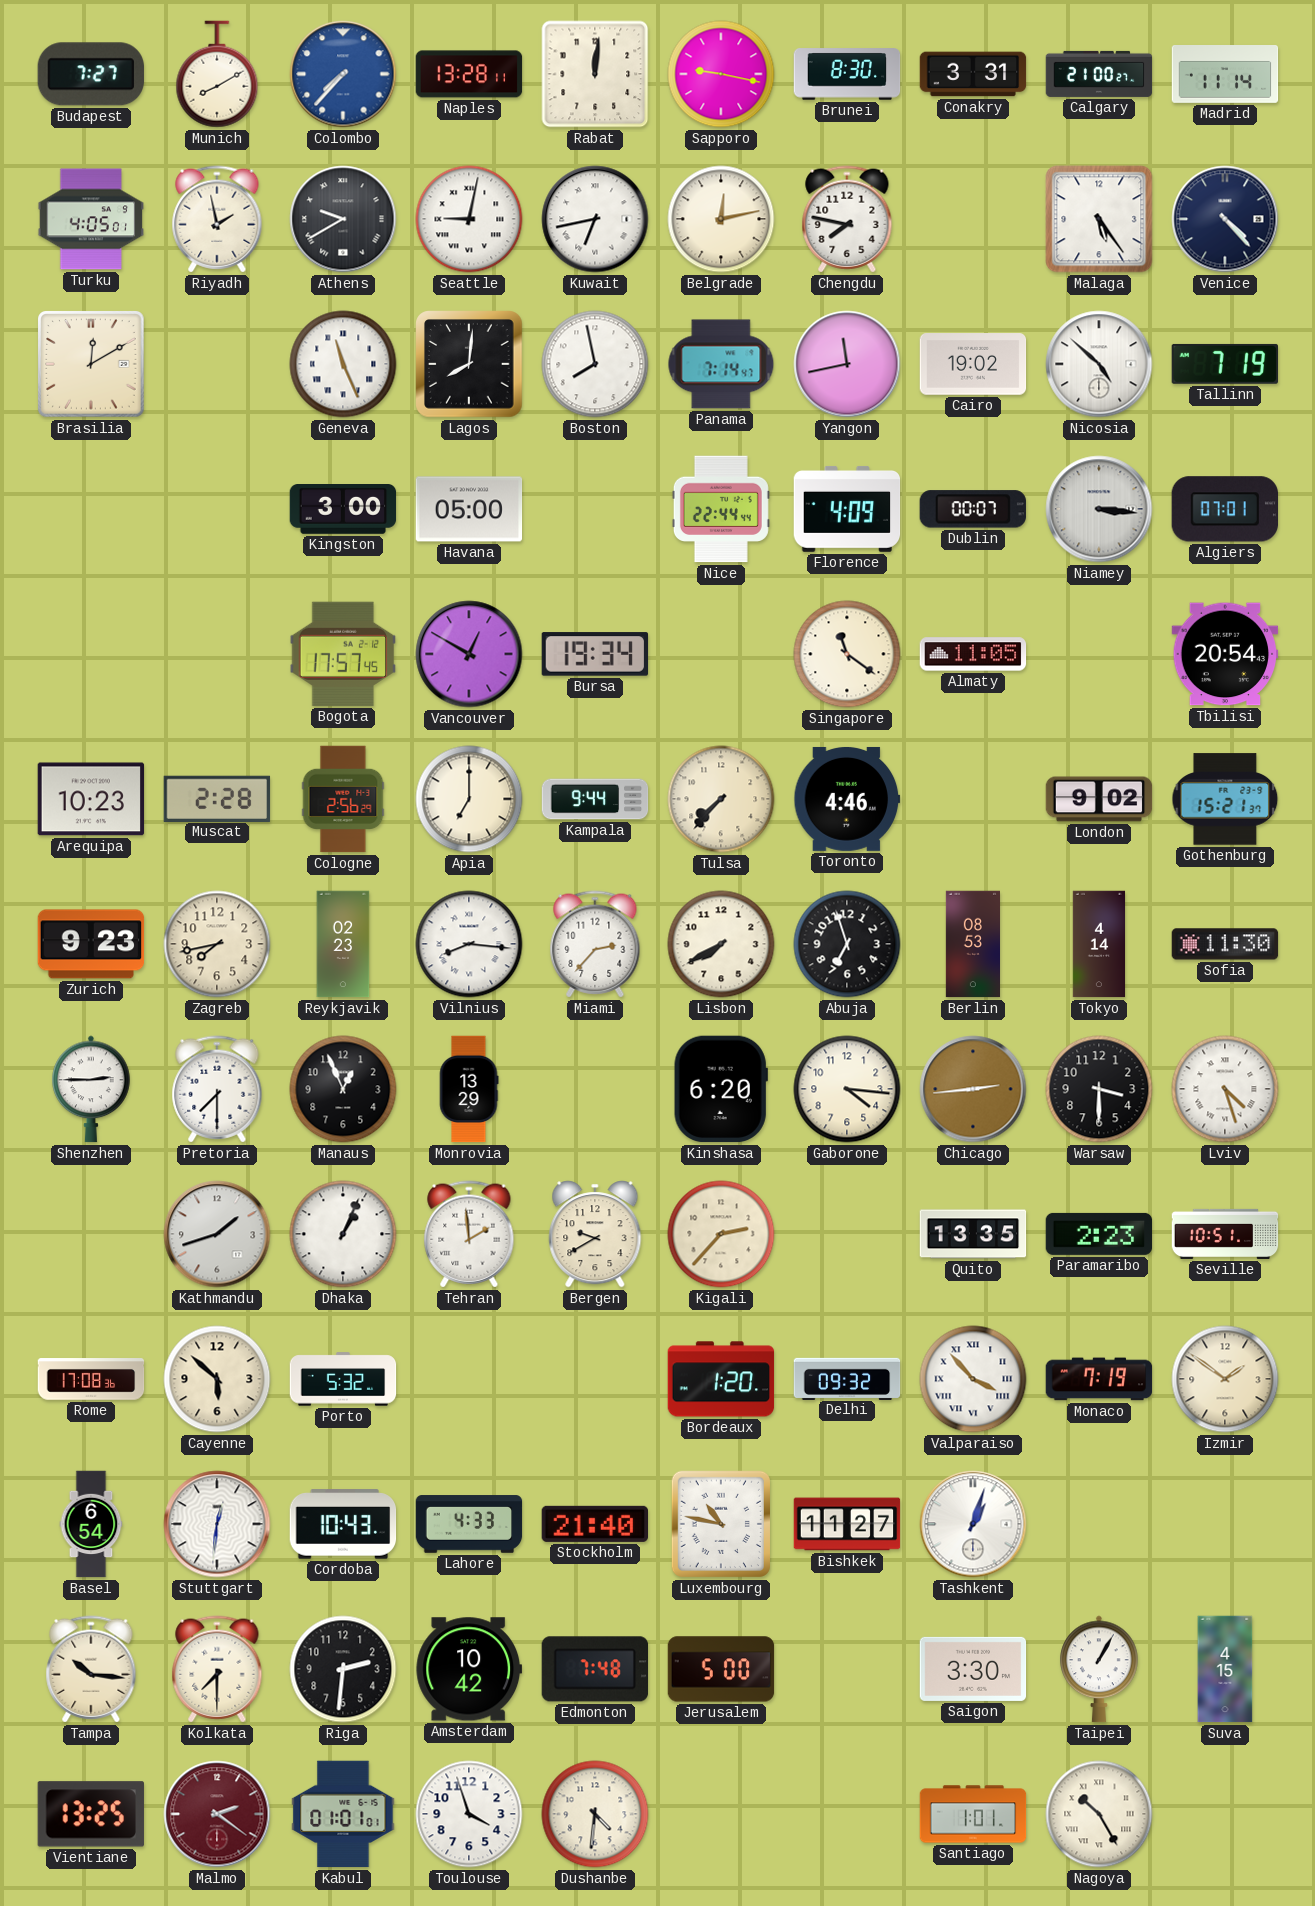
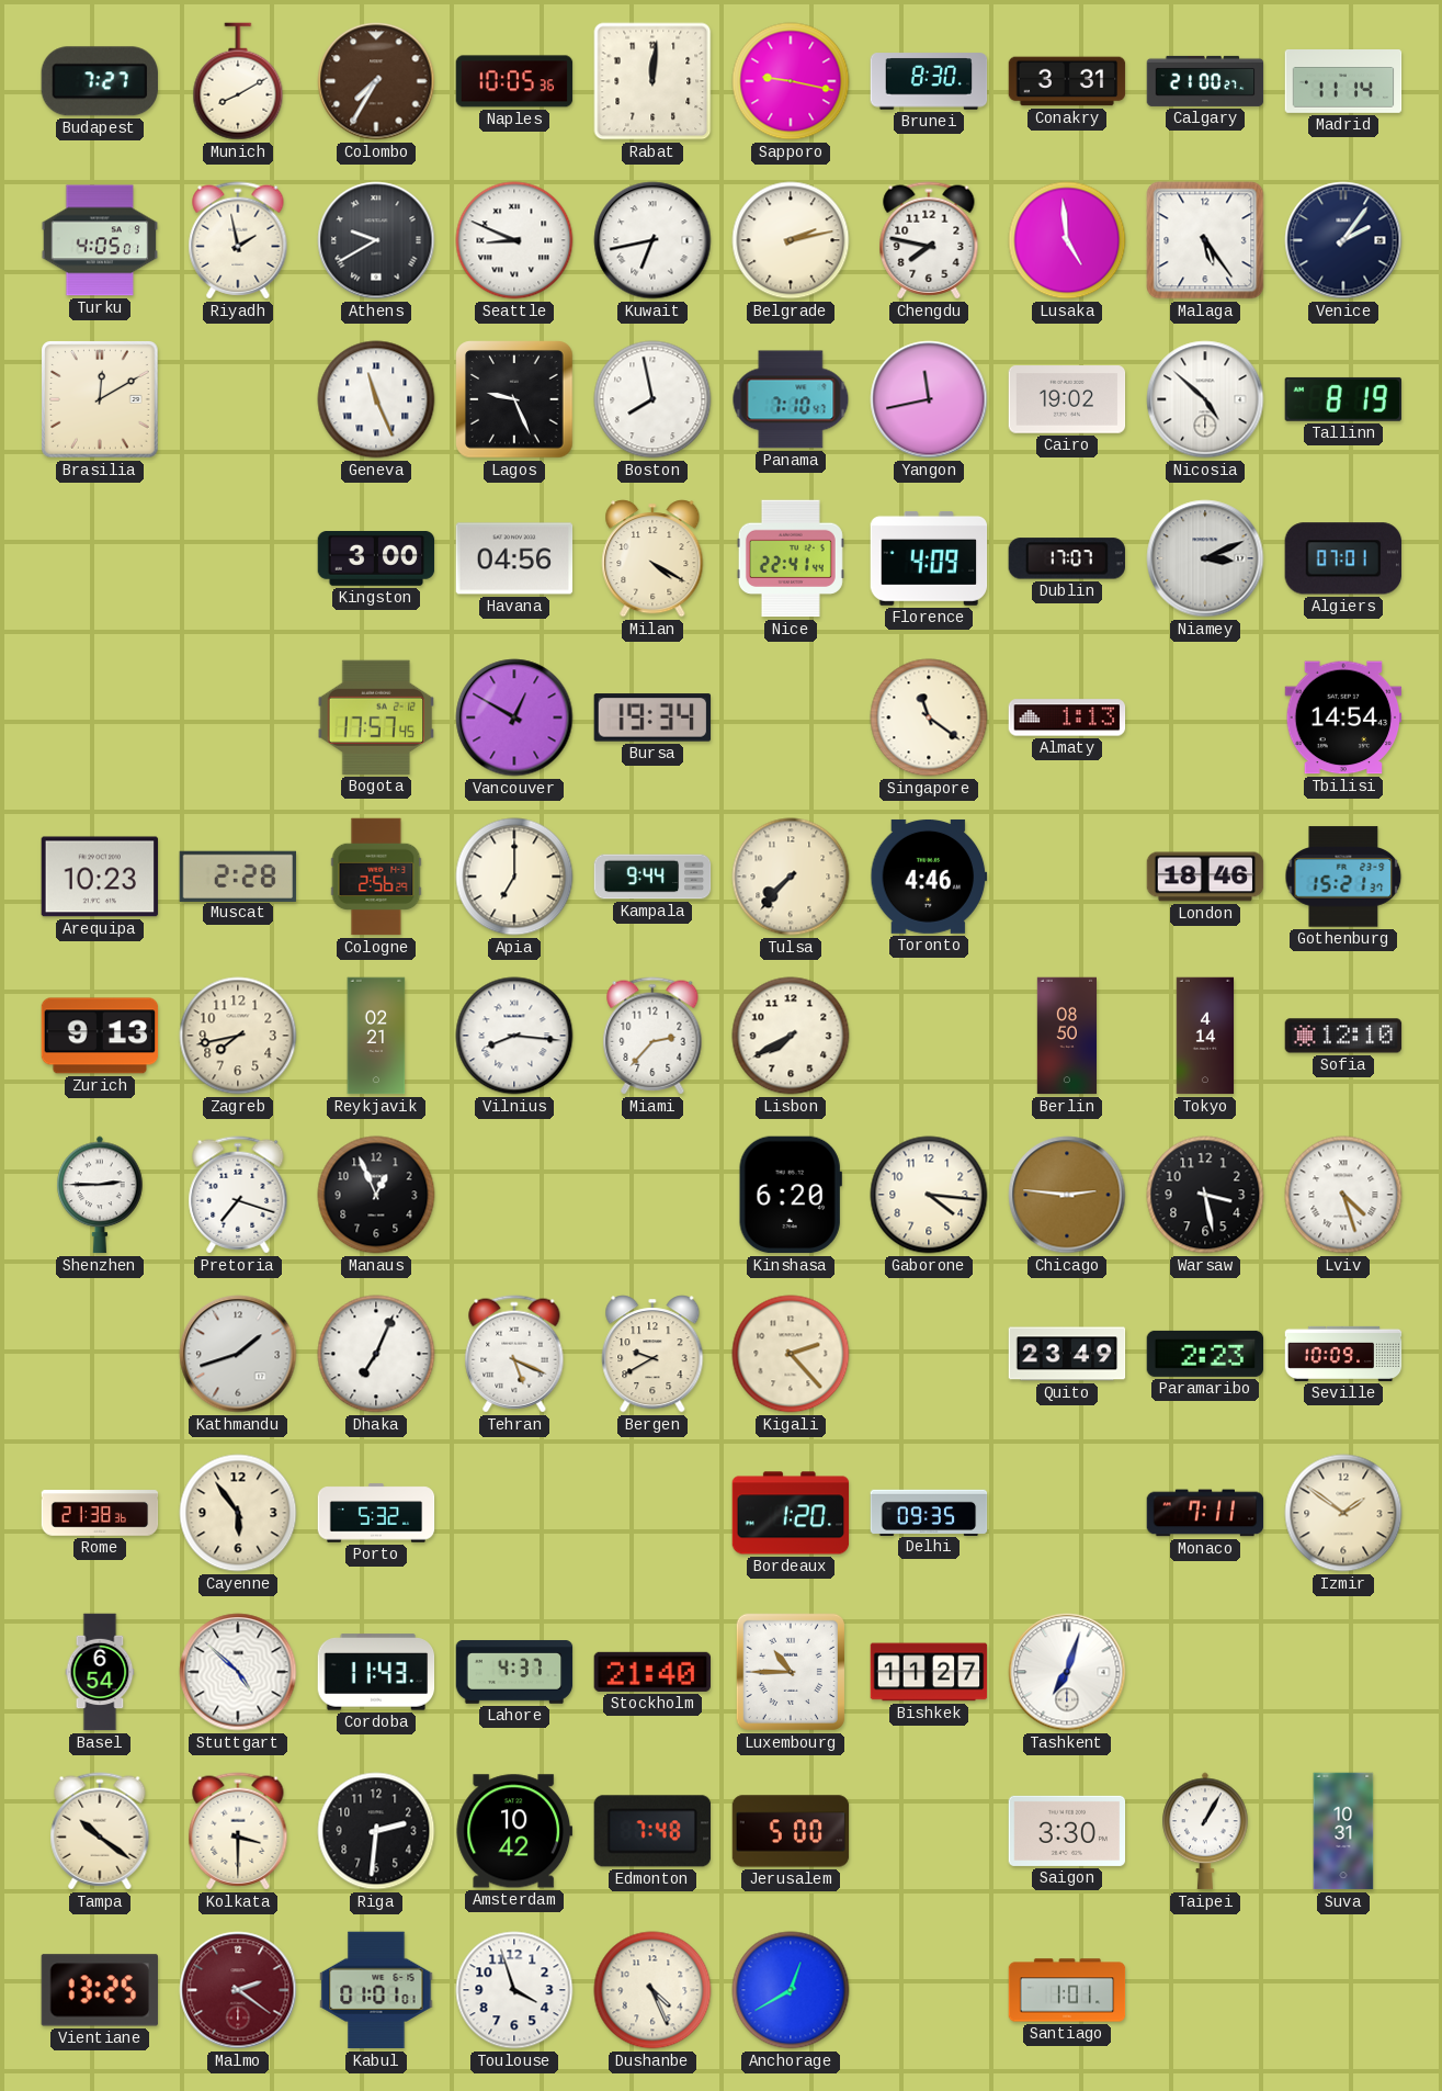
Colombo: 7:37 -> 7:35
Colombo dial: blue -> brown
Naples: 13:28 -> 10:05
Seattle: 9:02 -> 8:49
Belgrade: 12:13 -> 2:13
Lusaka: none -> 4:59
Venice: 4:23 -> 2:06
Lagos: 8:01 -> 9:26
Panama: 7:14 -> 7:10
Tallinn: 7:19 -> 8:19
Havana: 05:00 -> 04:56
Milan: none -> 4:20
Nice: 22:44 -> 22:41
Dublin: 00:07 -> 17:07
Niamey: 3:16 -> 3:11
Almaty: 11:05 -> 1:13
Tbilisi: 20:54 -> 14:54
London: 9:02 -> 18:46
Zurich: 9:23 -> 9:13
Reykjavik: 02:23 -> 02:21
Abuja: 6:57 -> none
Berlin: 08:53 -> 08:50
Sofia: 11:30 -> 12:10
Pretoria: 7:30 -> 7:18
Monrovia: 13:29 -> none
Chicago: 2:44 -> 2:46
Warsaw: 3:30 -> 3:28
Dhaka: 1:04 -> 7:04
Tehran: 1:59 -> 5:19
Kigali: 2:37 -> 2:23
Quito: 13:35 -> 23:49
Seville: 10:51 -> 10:09
Rome: 17:08 -> 21:38
Cayenne: 5:52 -> 5:54
Delhi: 09:32 -> 09:35
Valparaiso: 3:53 -> none
Monaco: 7:19 -> 7:11
Stuttgart: 12:31 -> 4:52
Cordoba: 10:43 -> 11:43
Lahore: 4:33 -> 4:37
Luxembourg: 10:47 -> 10:45
Tashkent: 1:03 -> 7:03
Tampa: 10:16 -> 10:21
Kolkata: 7:30 -> 3:30
Suva: 4:15 -> 10:31
Dushanbe: 4:31 -> 4:26
Anchorage: none -> 12:40
Nagoya: 10:25 -> none
